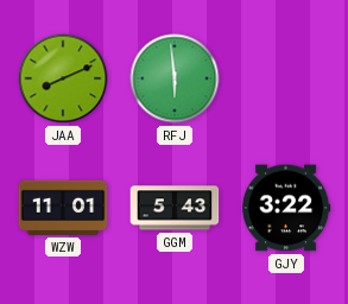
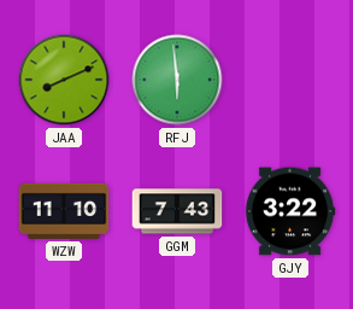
WZW: 11:01 -> 11:10
GGM: 5:43 -> 7:43
